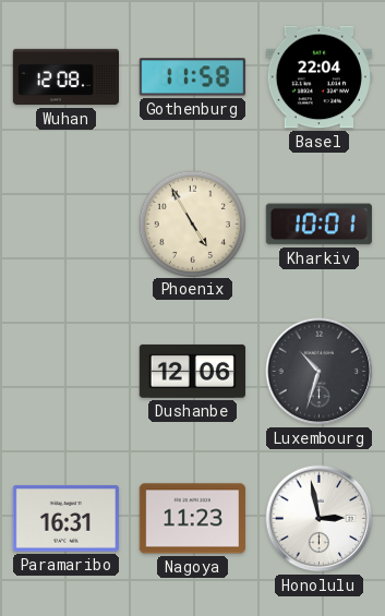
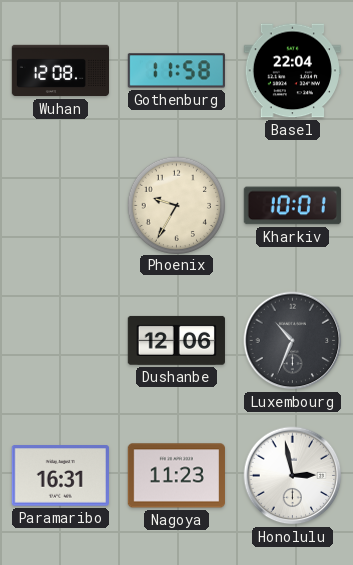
Phoenix: 4:55 -> 9:35
Luxembourg: 10:33 -> 10:34
